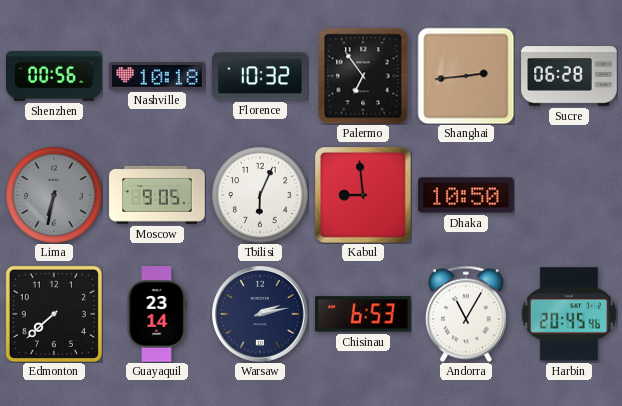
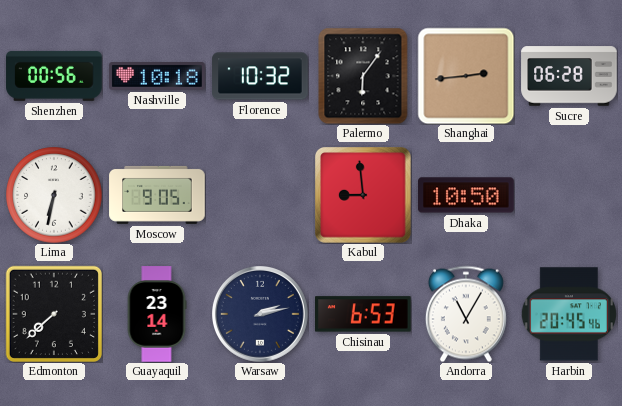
Palermo: 6:54 -> 6:06
Lima dial: grey -> white
Tbilisi: 6:04 -> none
